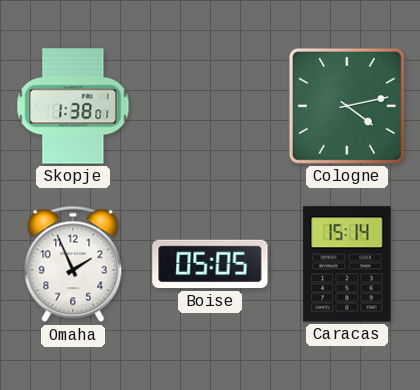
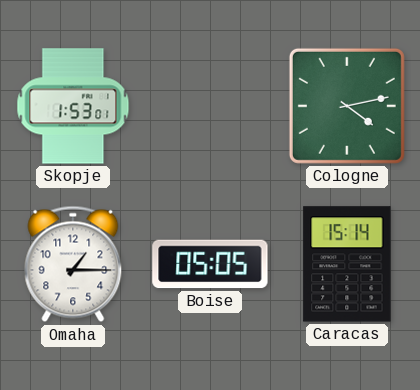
Skopje: 1:38 -> 1:53
Omaha: 1:56 -> 1:15
